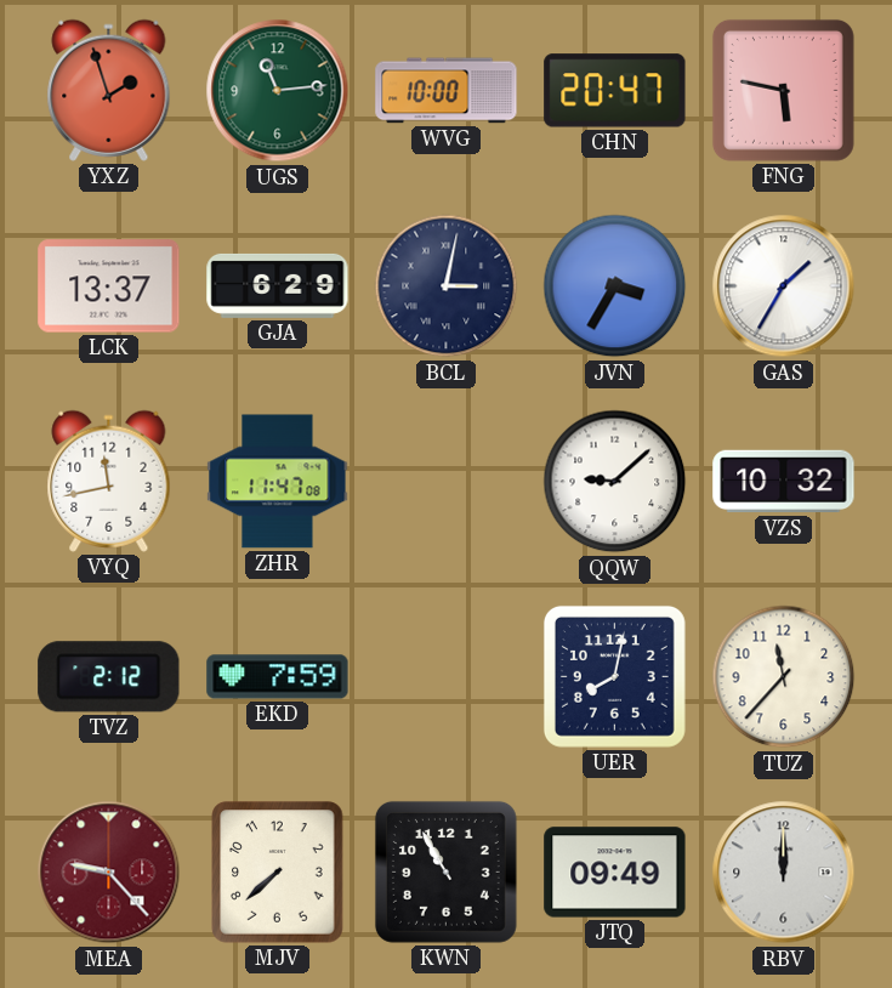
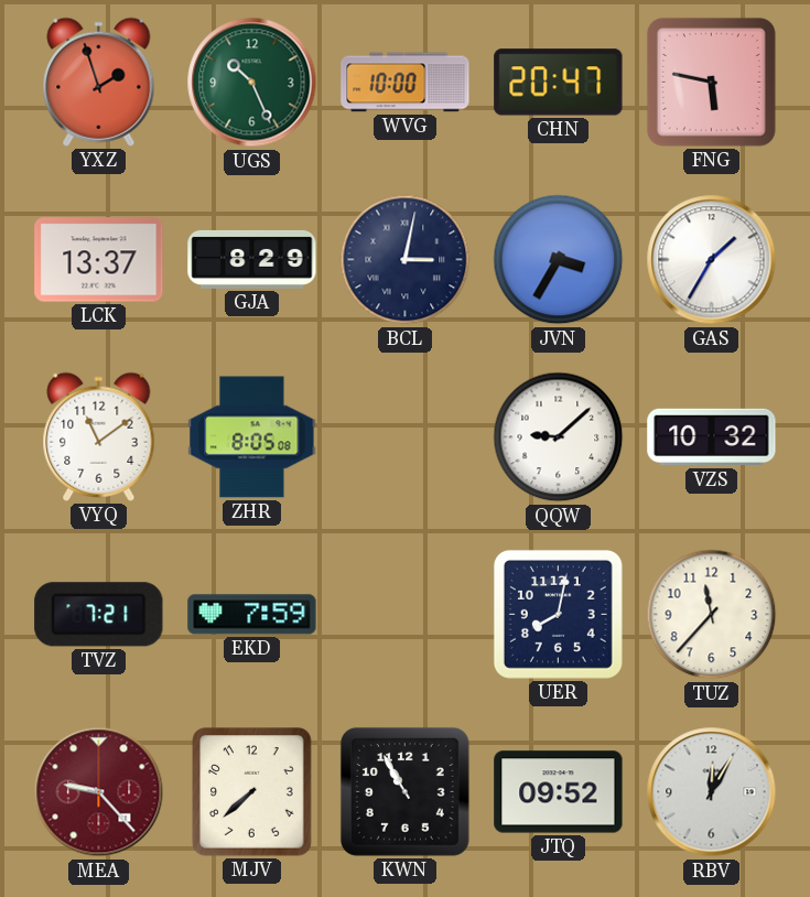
UGS: 11:14 -> 10:26
GJA: 6:29 -> 8:29
VYQ: 11:43 -> 11:09
ZHR: 11:47 -> 8:05
TVZ: 2:12 -> 7:21
JTQ: 09:49 -> 09:52
RBV: 12:00 -> 12:05
